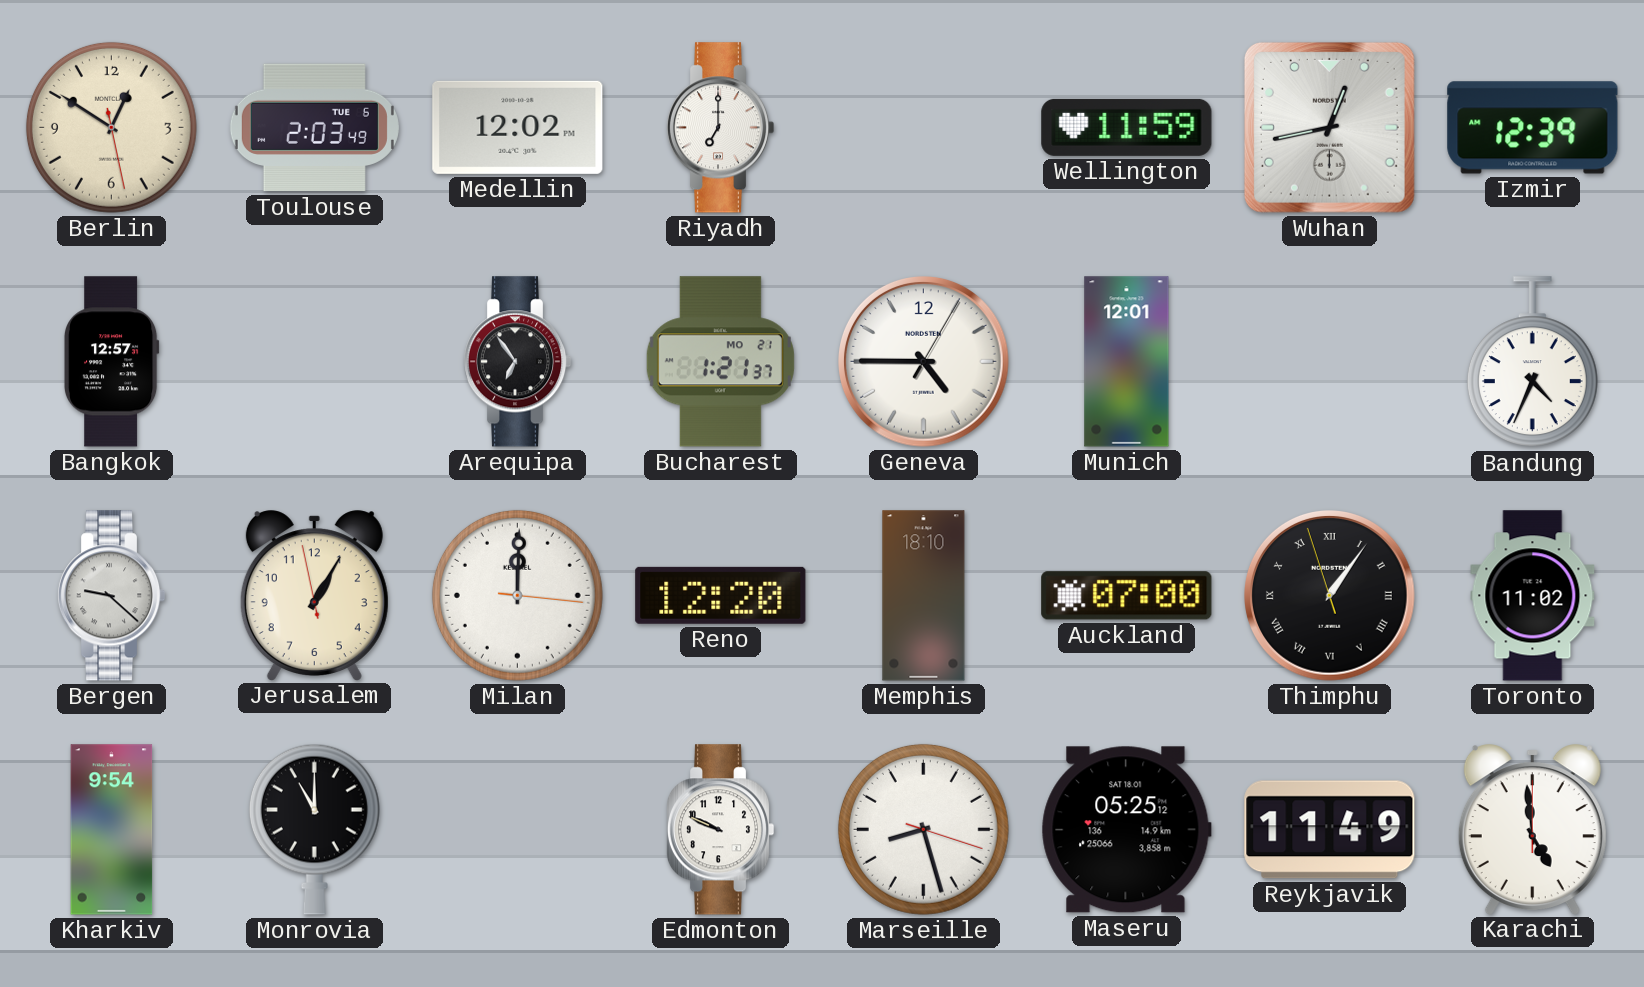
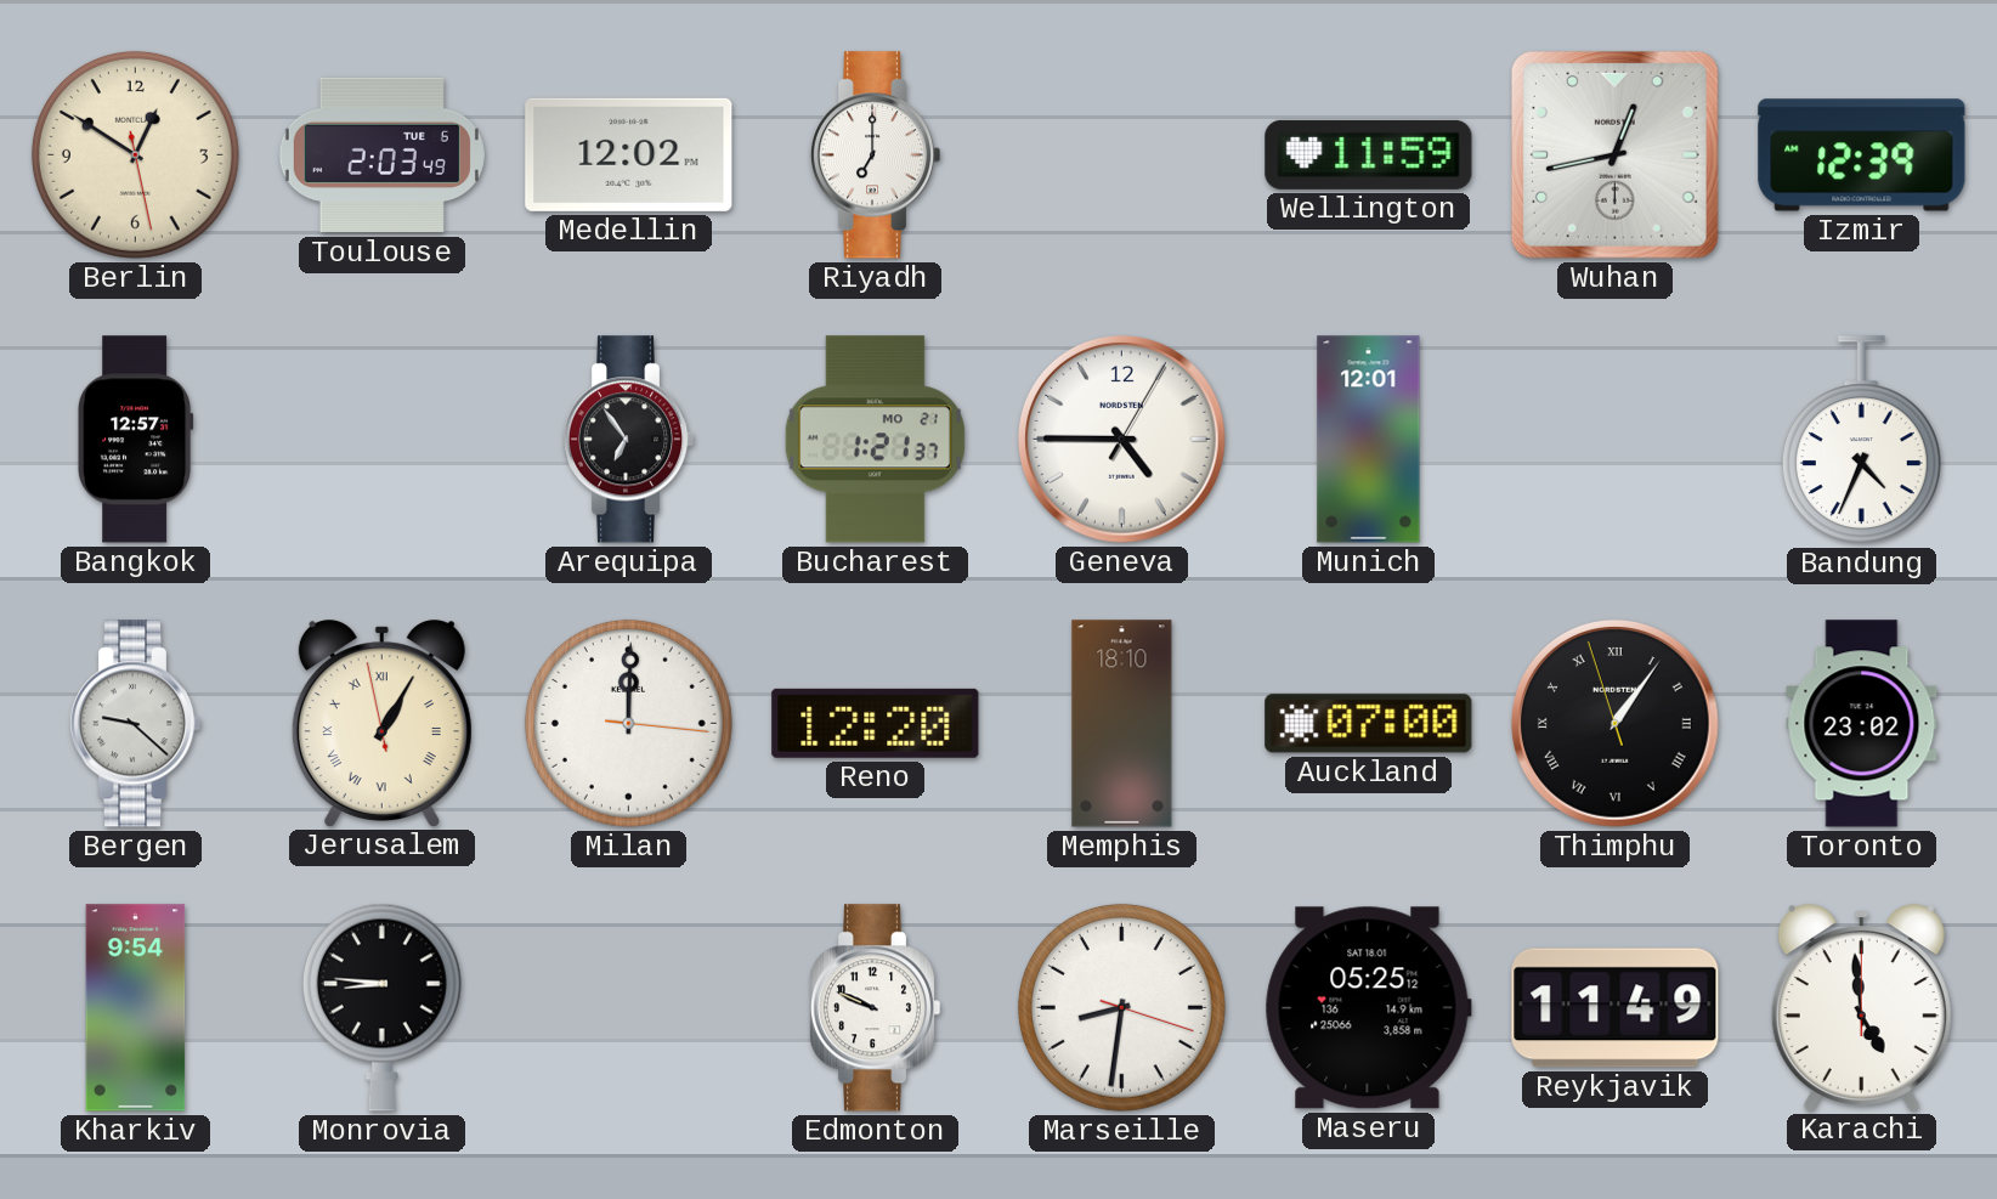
Jerusalem numerals: Arabic -> Roman
Toronto: 11:02 -> 23:02
Monrovia: 11:00 -> 8:46
Marseille: 8:27 -> 8:31
